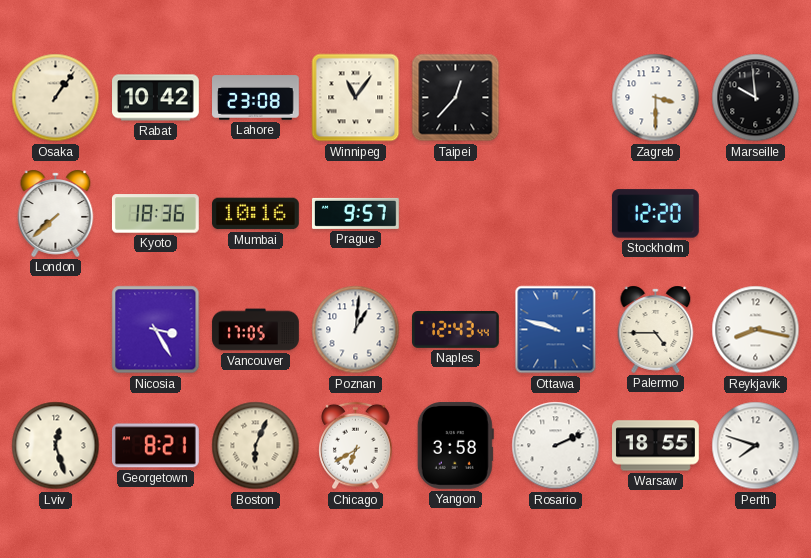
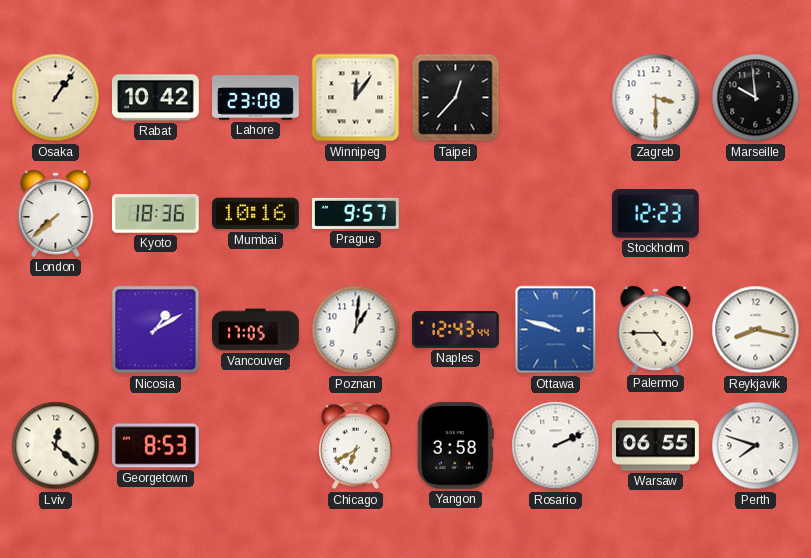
Winnipeg: 11:06 -> 12:06
Stockholm: 12:20 -> 12:23
Nicosia: 3:25 -> 1:10
Lviv: 12:27 -> 12:22
Georgetown: 8:21 -> 8:53
Boston: 6:04 -> none
Warsaw: 18:55 -> 06:55
